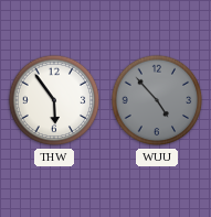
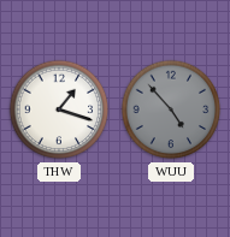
THW: 5:54 -> 1:18
